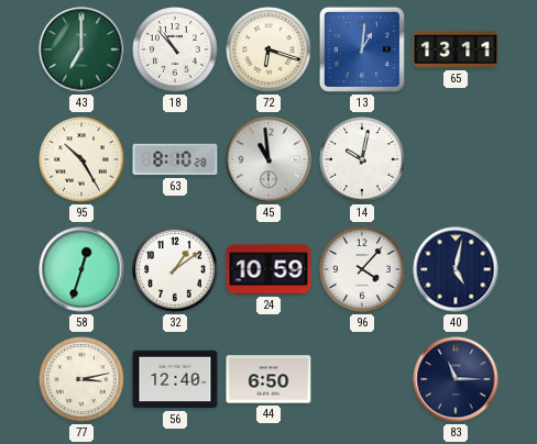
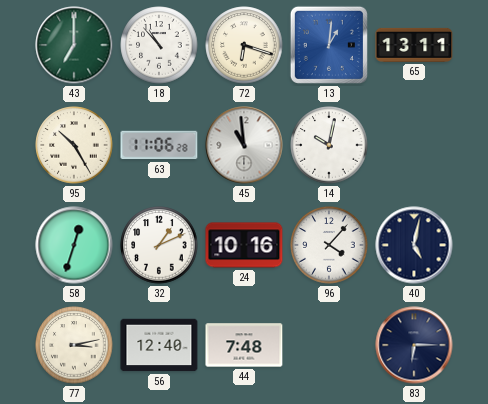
63: 8:10 -> 11:06
32: 1:09 -> 1:11
24: 10:59 -> 10:16
44: 6:50 -> 7:48
83: 11:15 -> 6:15
